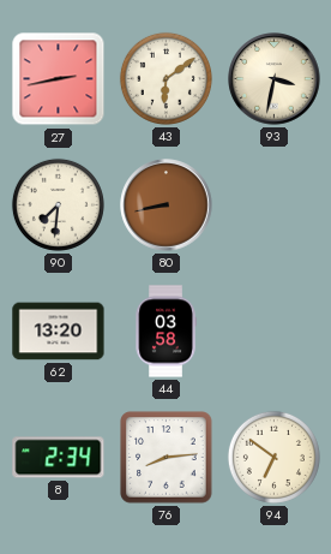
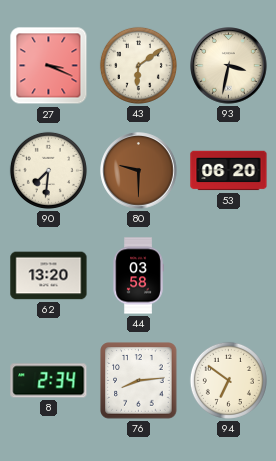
27: 2:43 -> 3:19
80: 8:43 -> 9:30
53: none -> 06:20
